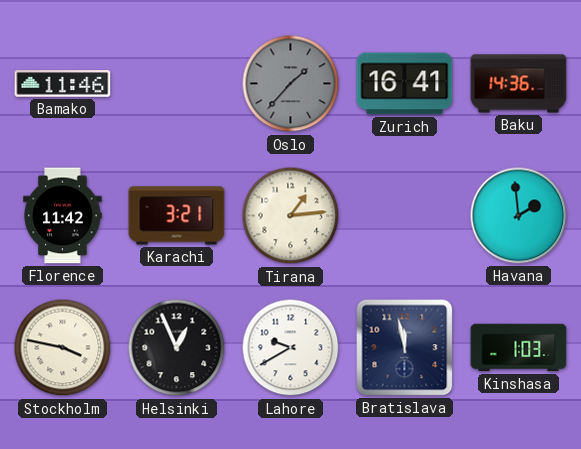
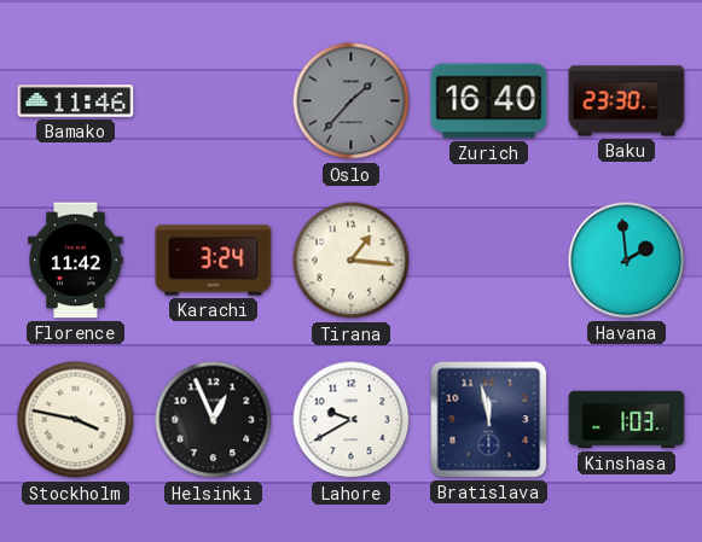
Zurich: 16:41 -> 16:40
Baku: 14:36 -> 23:30
Karachi: 3:21 -> 3:24
Tirana: 1:14 -> 1:16
